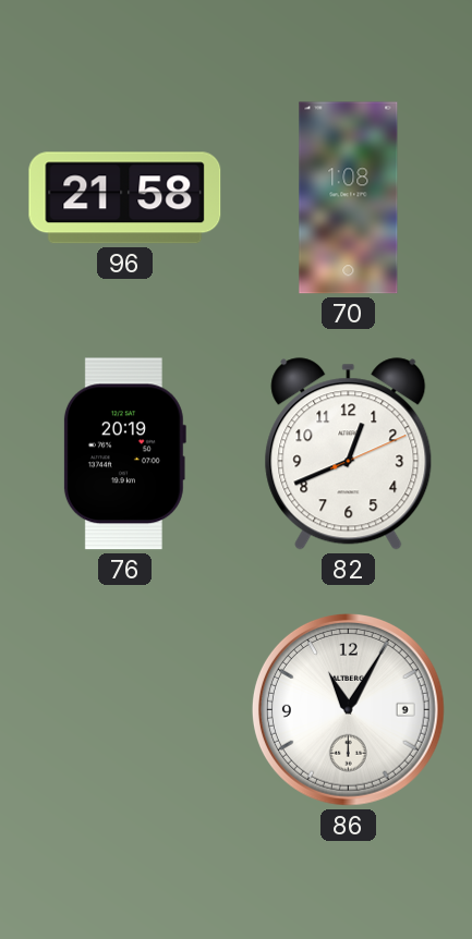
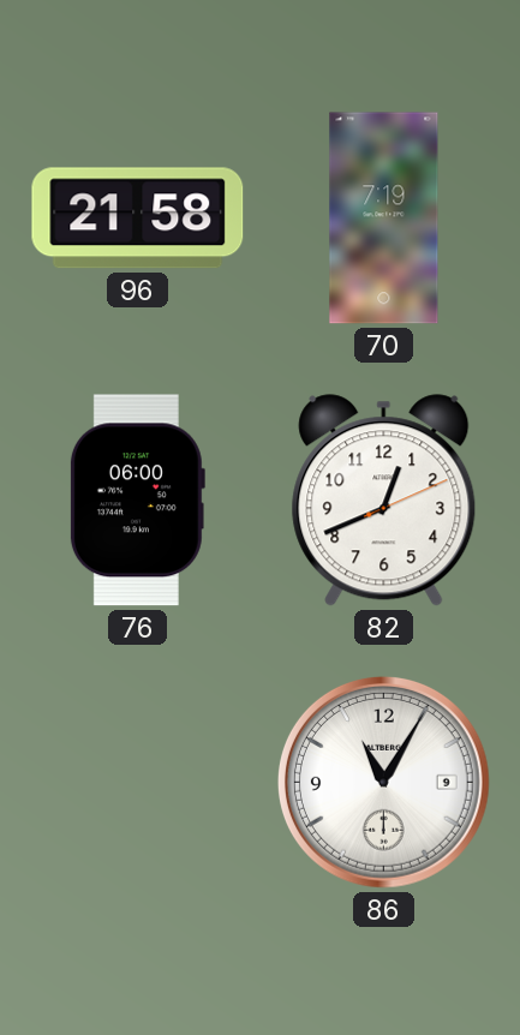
70: 1:08 -> 7:19
76: 20:19 -> 06:00
